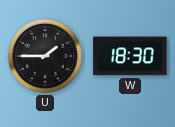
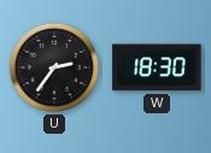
U: 1:45 -> 2:36
